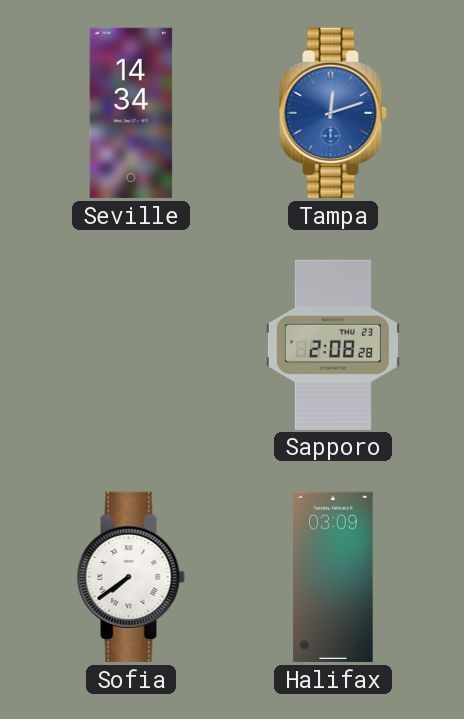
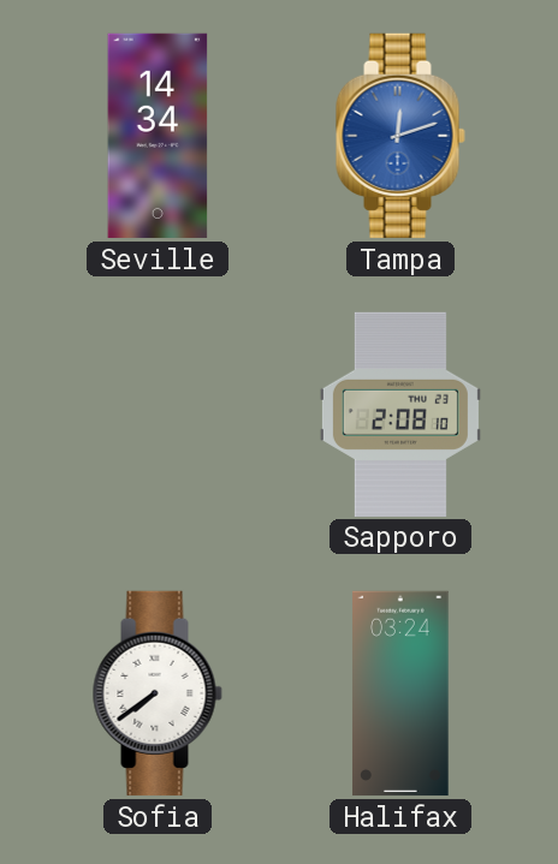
Sapporo: 2:08:28 -> 2:08:10
Halifax: 03:09 -> 03:24
